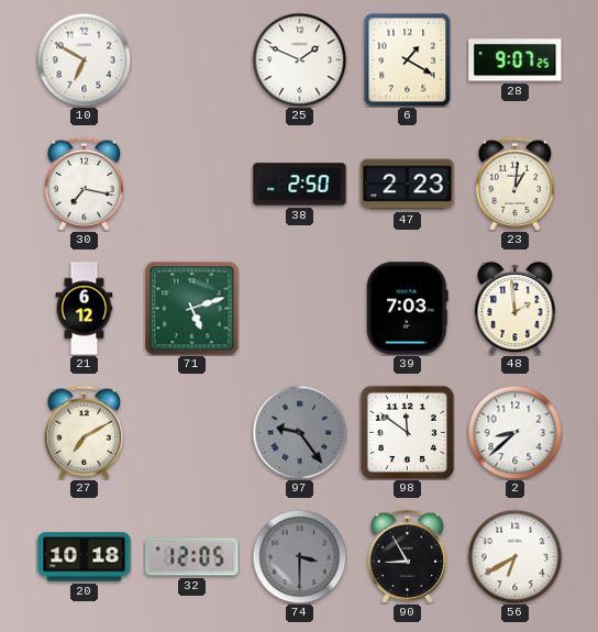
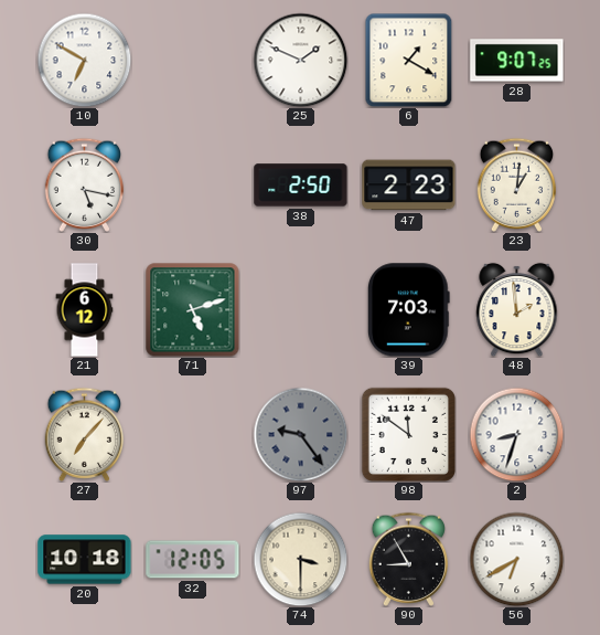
30: 7:17 -> 5:17
27: 7:10 -> 7:07
2: 8:38 -> 8:33
74 dial: grey -> cream
